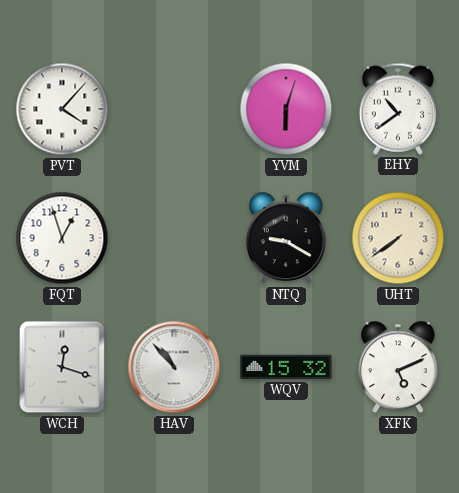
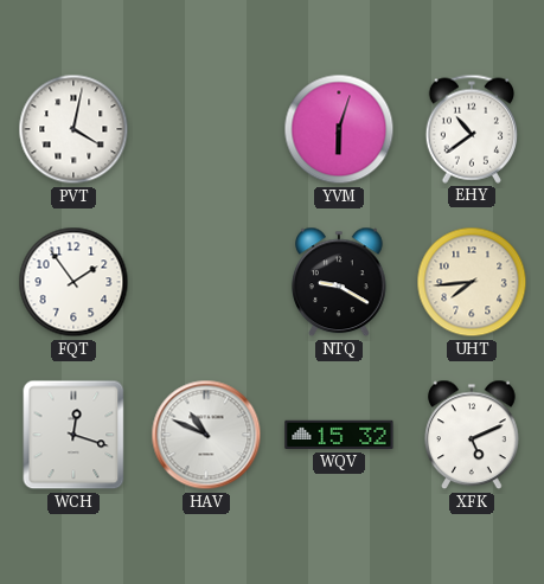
PVT: 4:07 -> 4:02
FQT: 12:57 -> 1:54
UHT: 7:39 -> 7:44
HAV: 10:53 -> 10:49
